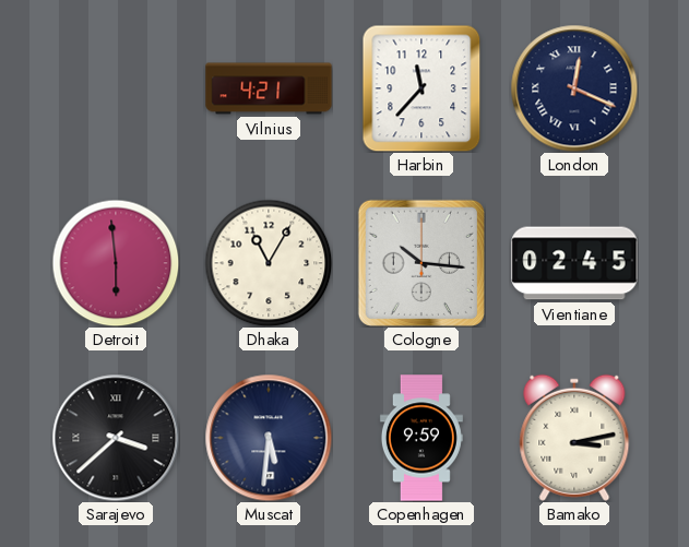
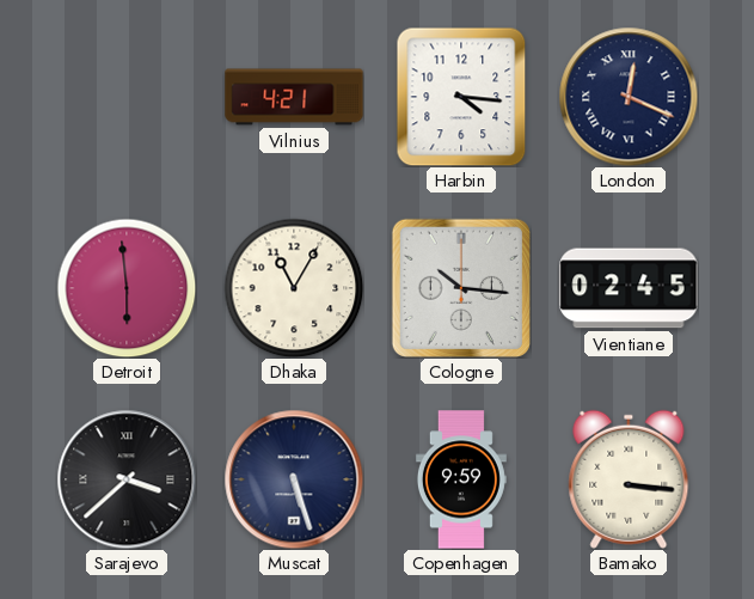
Harbin: 11:37 -> 4:16
Muscat: 5:31 -> 5:27
Bamako: 3:13 -> 3:16
